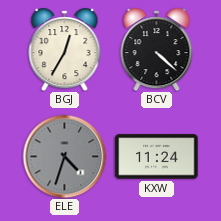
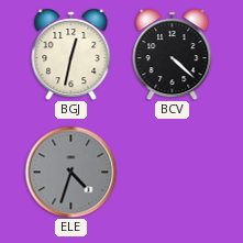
BGJ: 12:35 -> 12:32
KXW: 11:24 -> none
